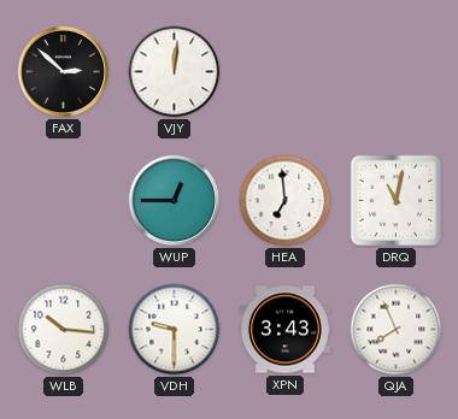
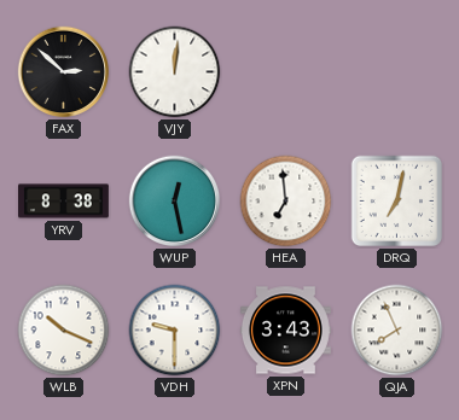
YRV: none -> 8:38
WUP: 12:45 -> 12:28
DRQ: 11:02 -> 7:02
WLB: 10:16 -> 10:19
